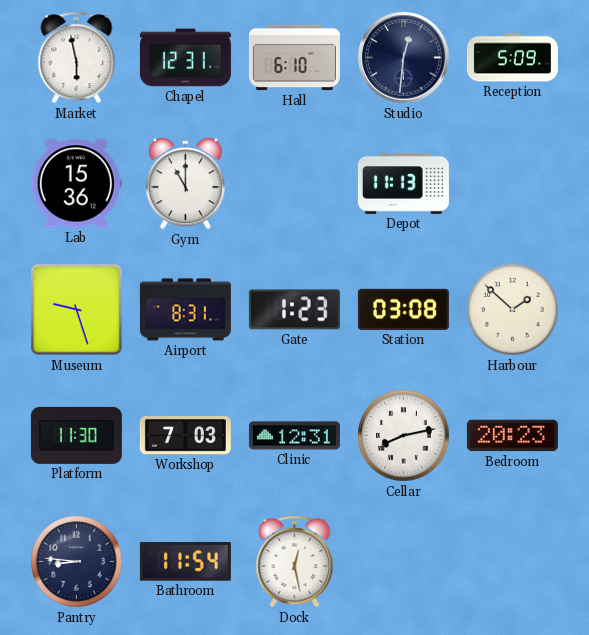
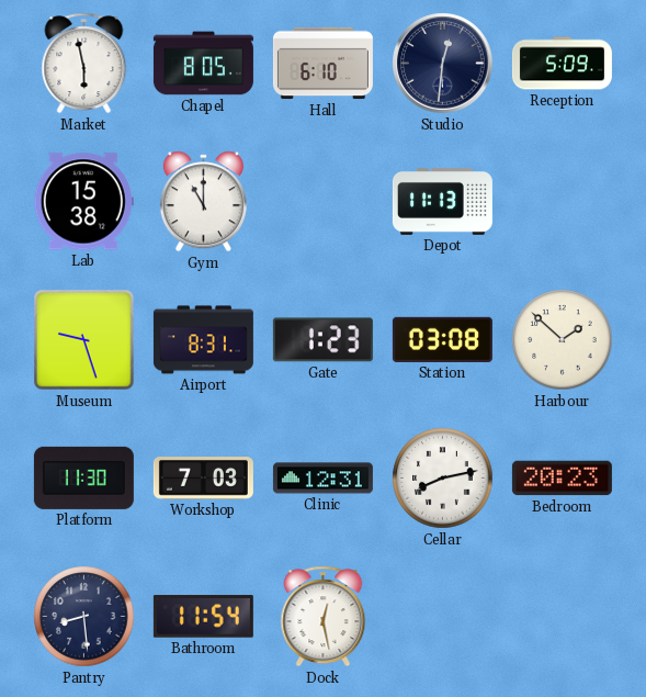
Chapel: 12:31 -> 8:05
Lab: 15:36 -> 15:38
Pantry: 8:46 -> 8:29
